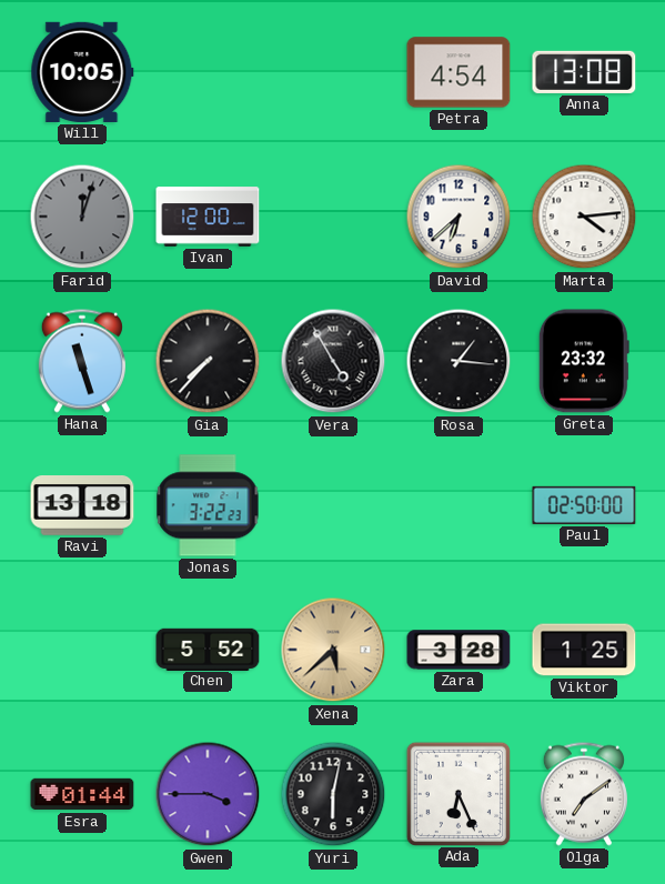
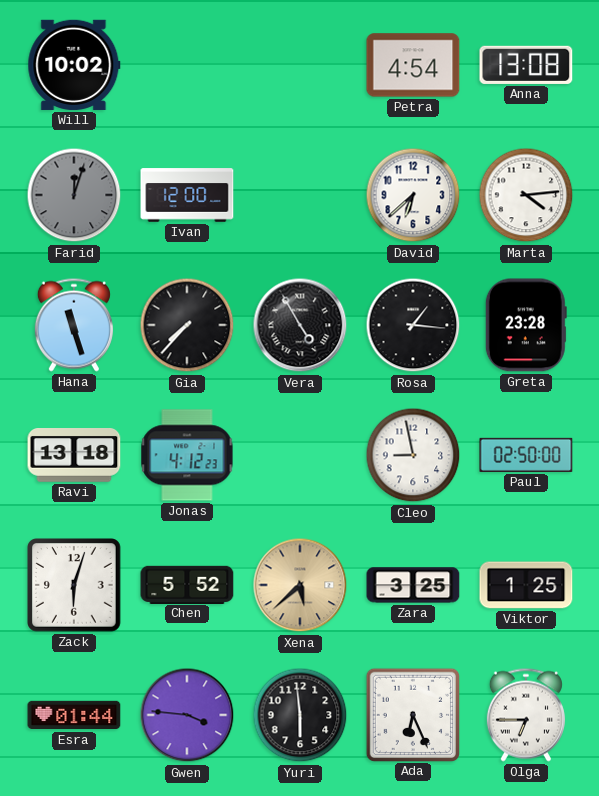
Will: 10:05 -> 10:02
Greta: 23:32 -> 23:28
Jonas: 3:22 -> 4:12
Cleo: none -> 8:58
Zack: none -> 6:03
Zara: 3:28 -> 3:25
Gwen: 3:45 -> 3:46
Yuri: 6:02 -> 5:59
Olga: 7:09 -> 6:45
